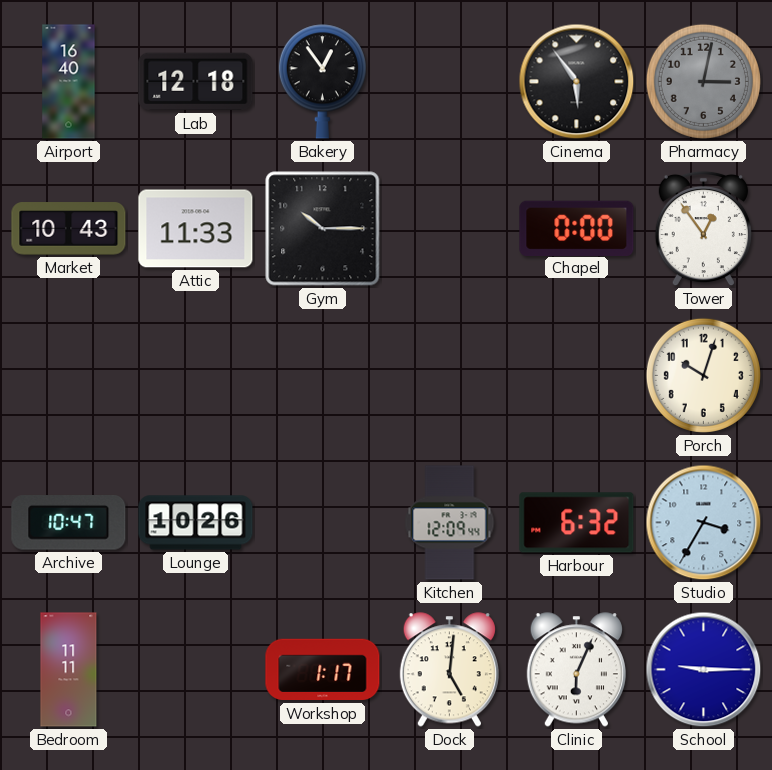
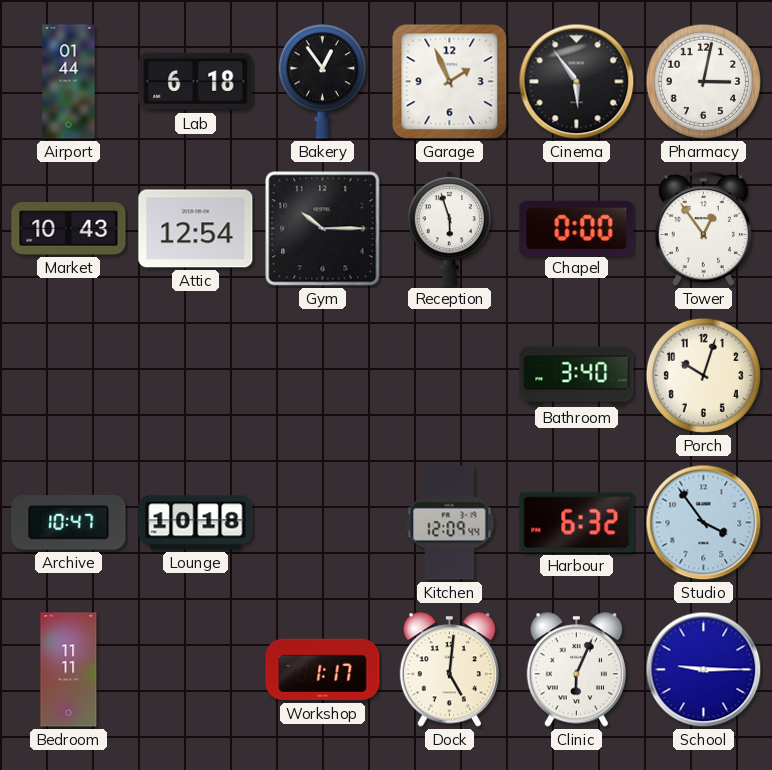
Airport: 16:40 -> 01:44
Lab: 12:18 -> 6:18
Garage: none -> 1:56
Pharmacy dial: grey -> white
Attic: 11:33 -> 12:54
Reception: none -> 5:57
Bathroom: none -> 3:40
Lounge: 10:26 -> 10:18
Studio: 3:35 -> 3:54
